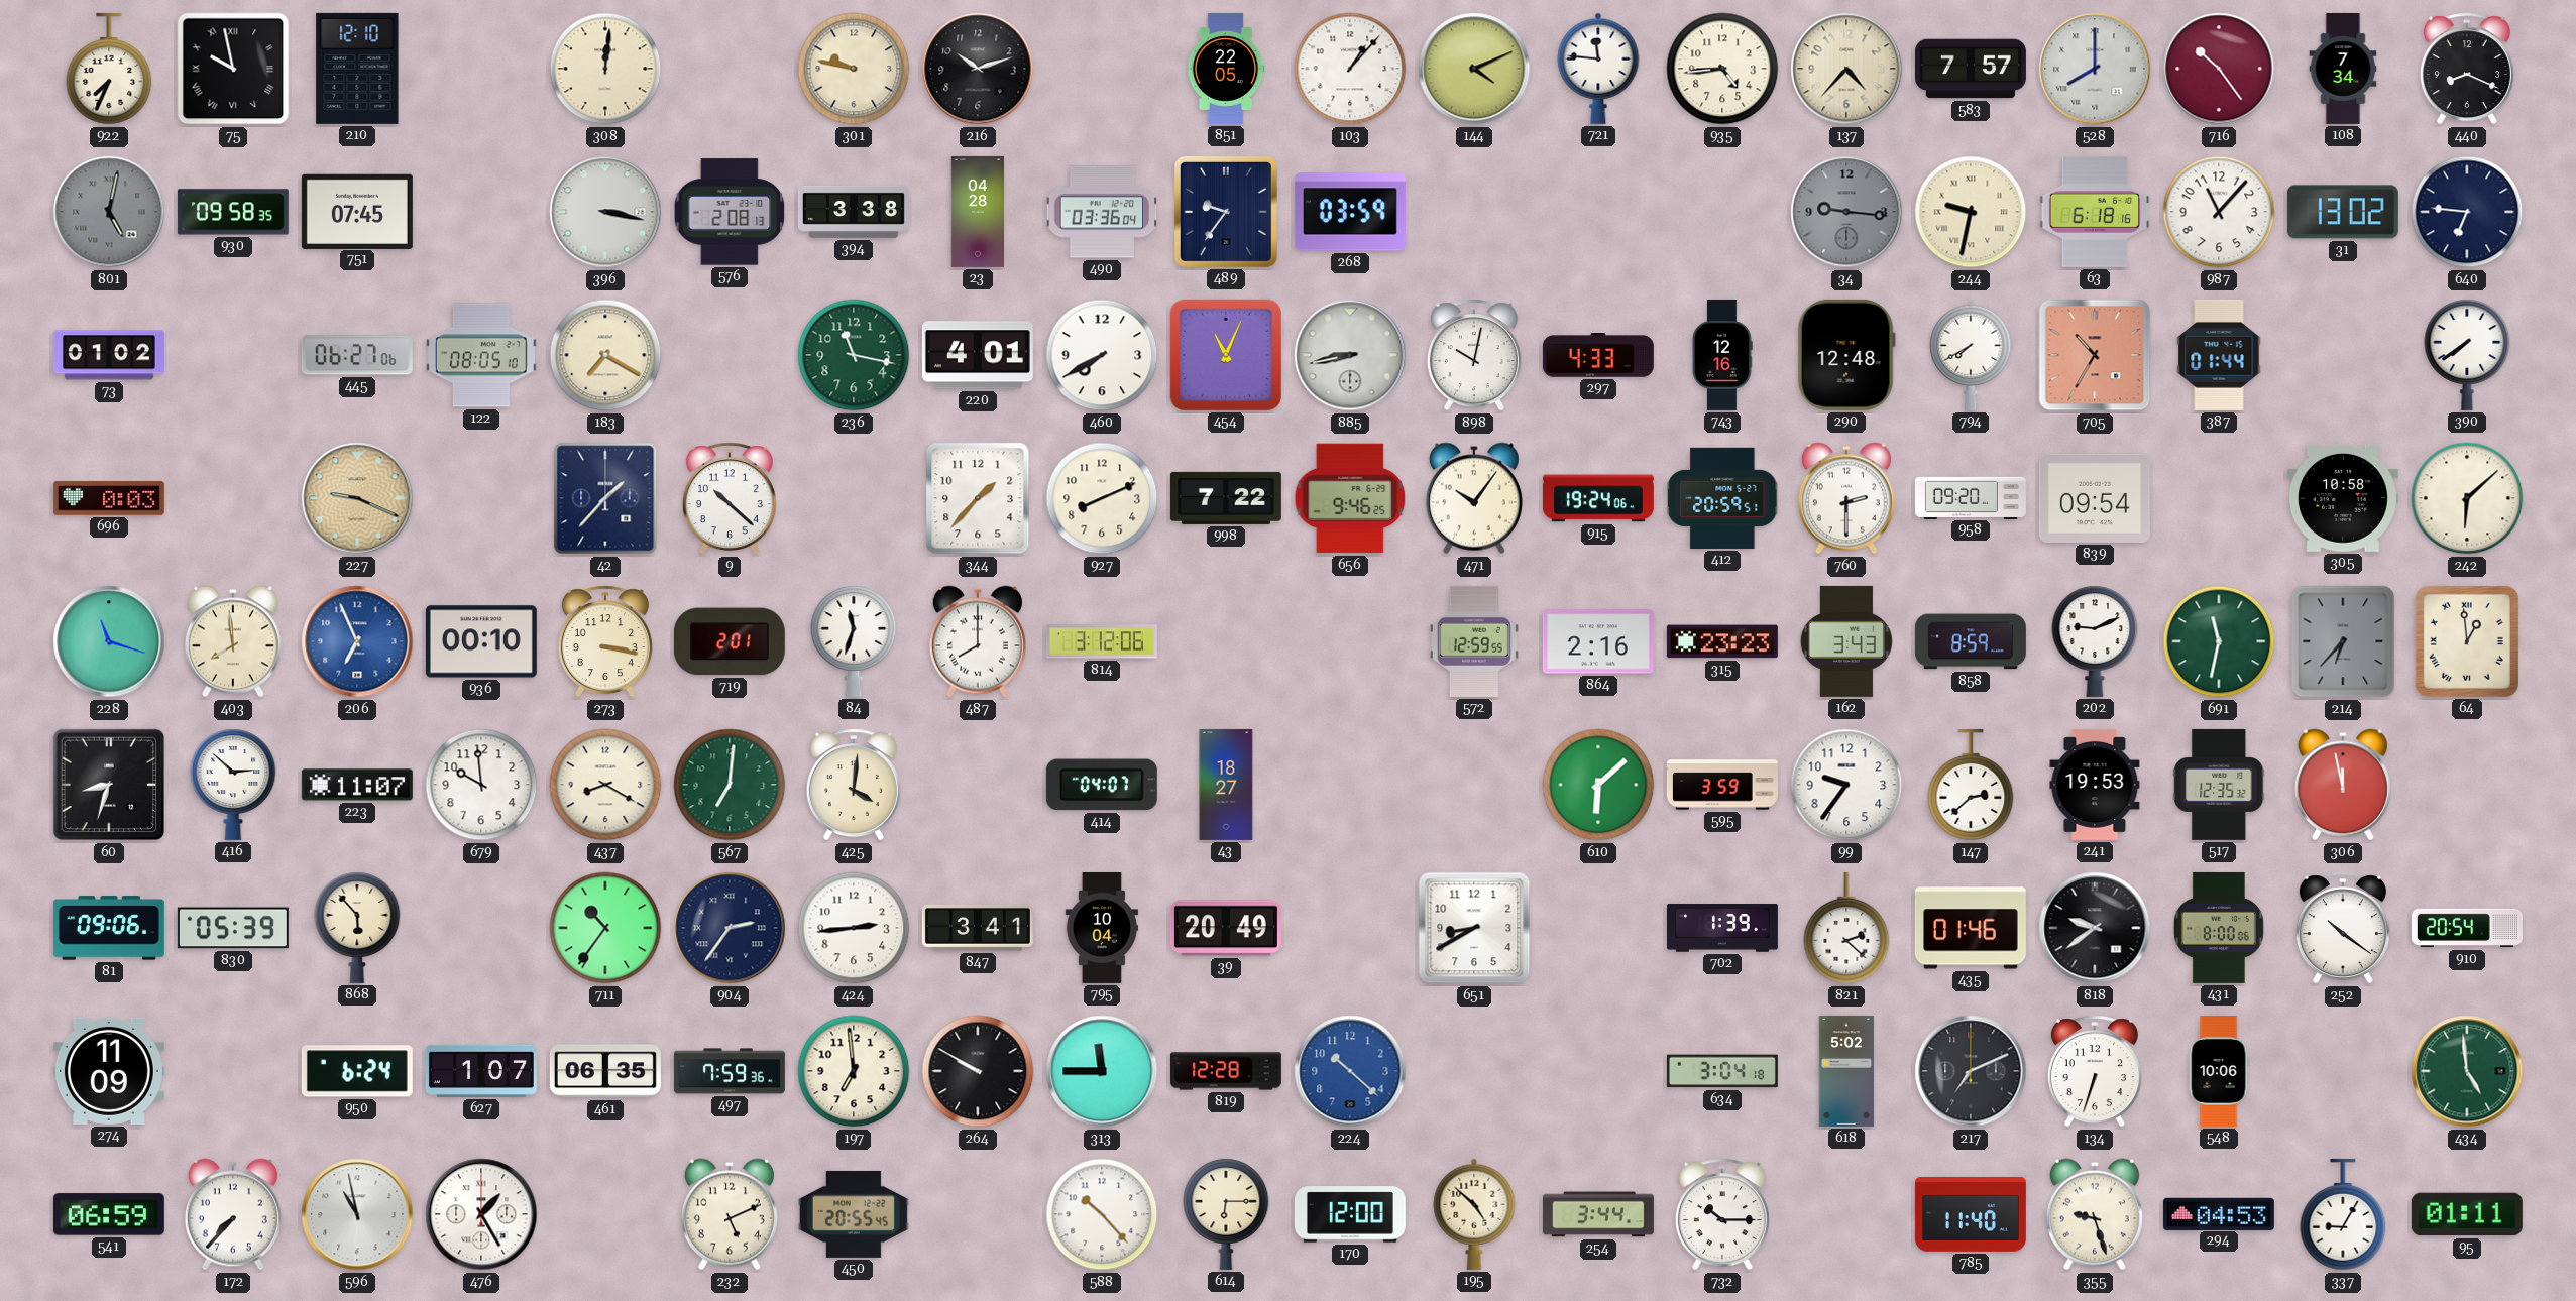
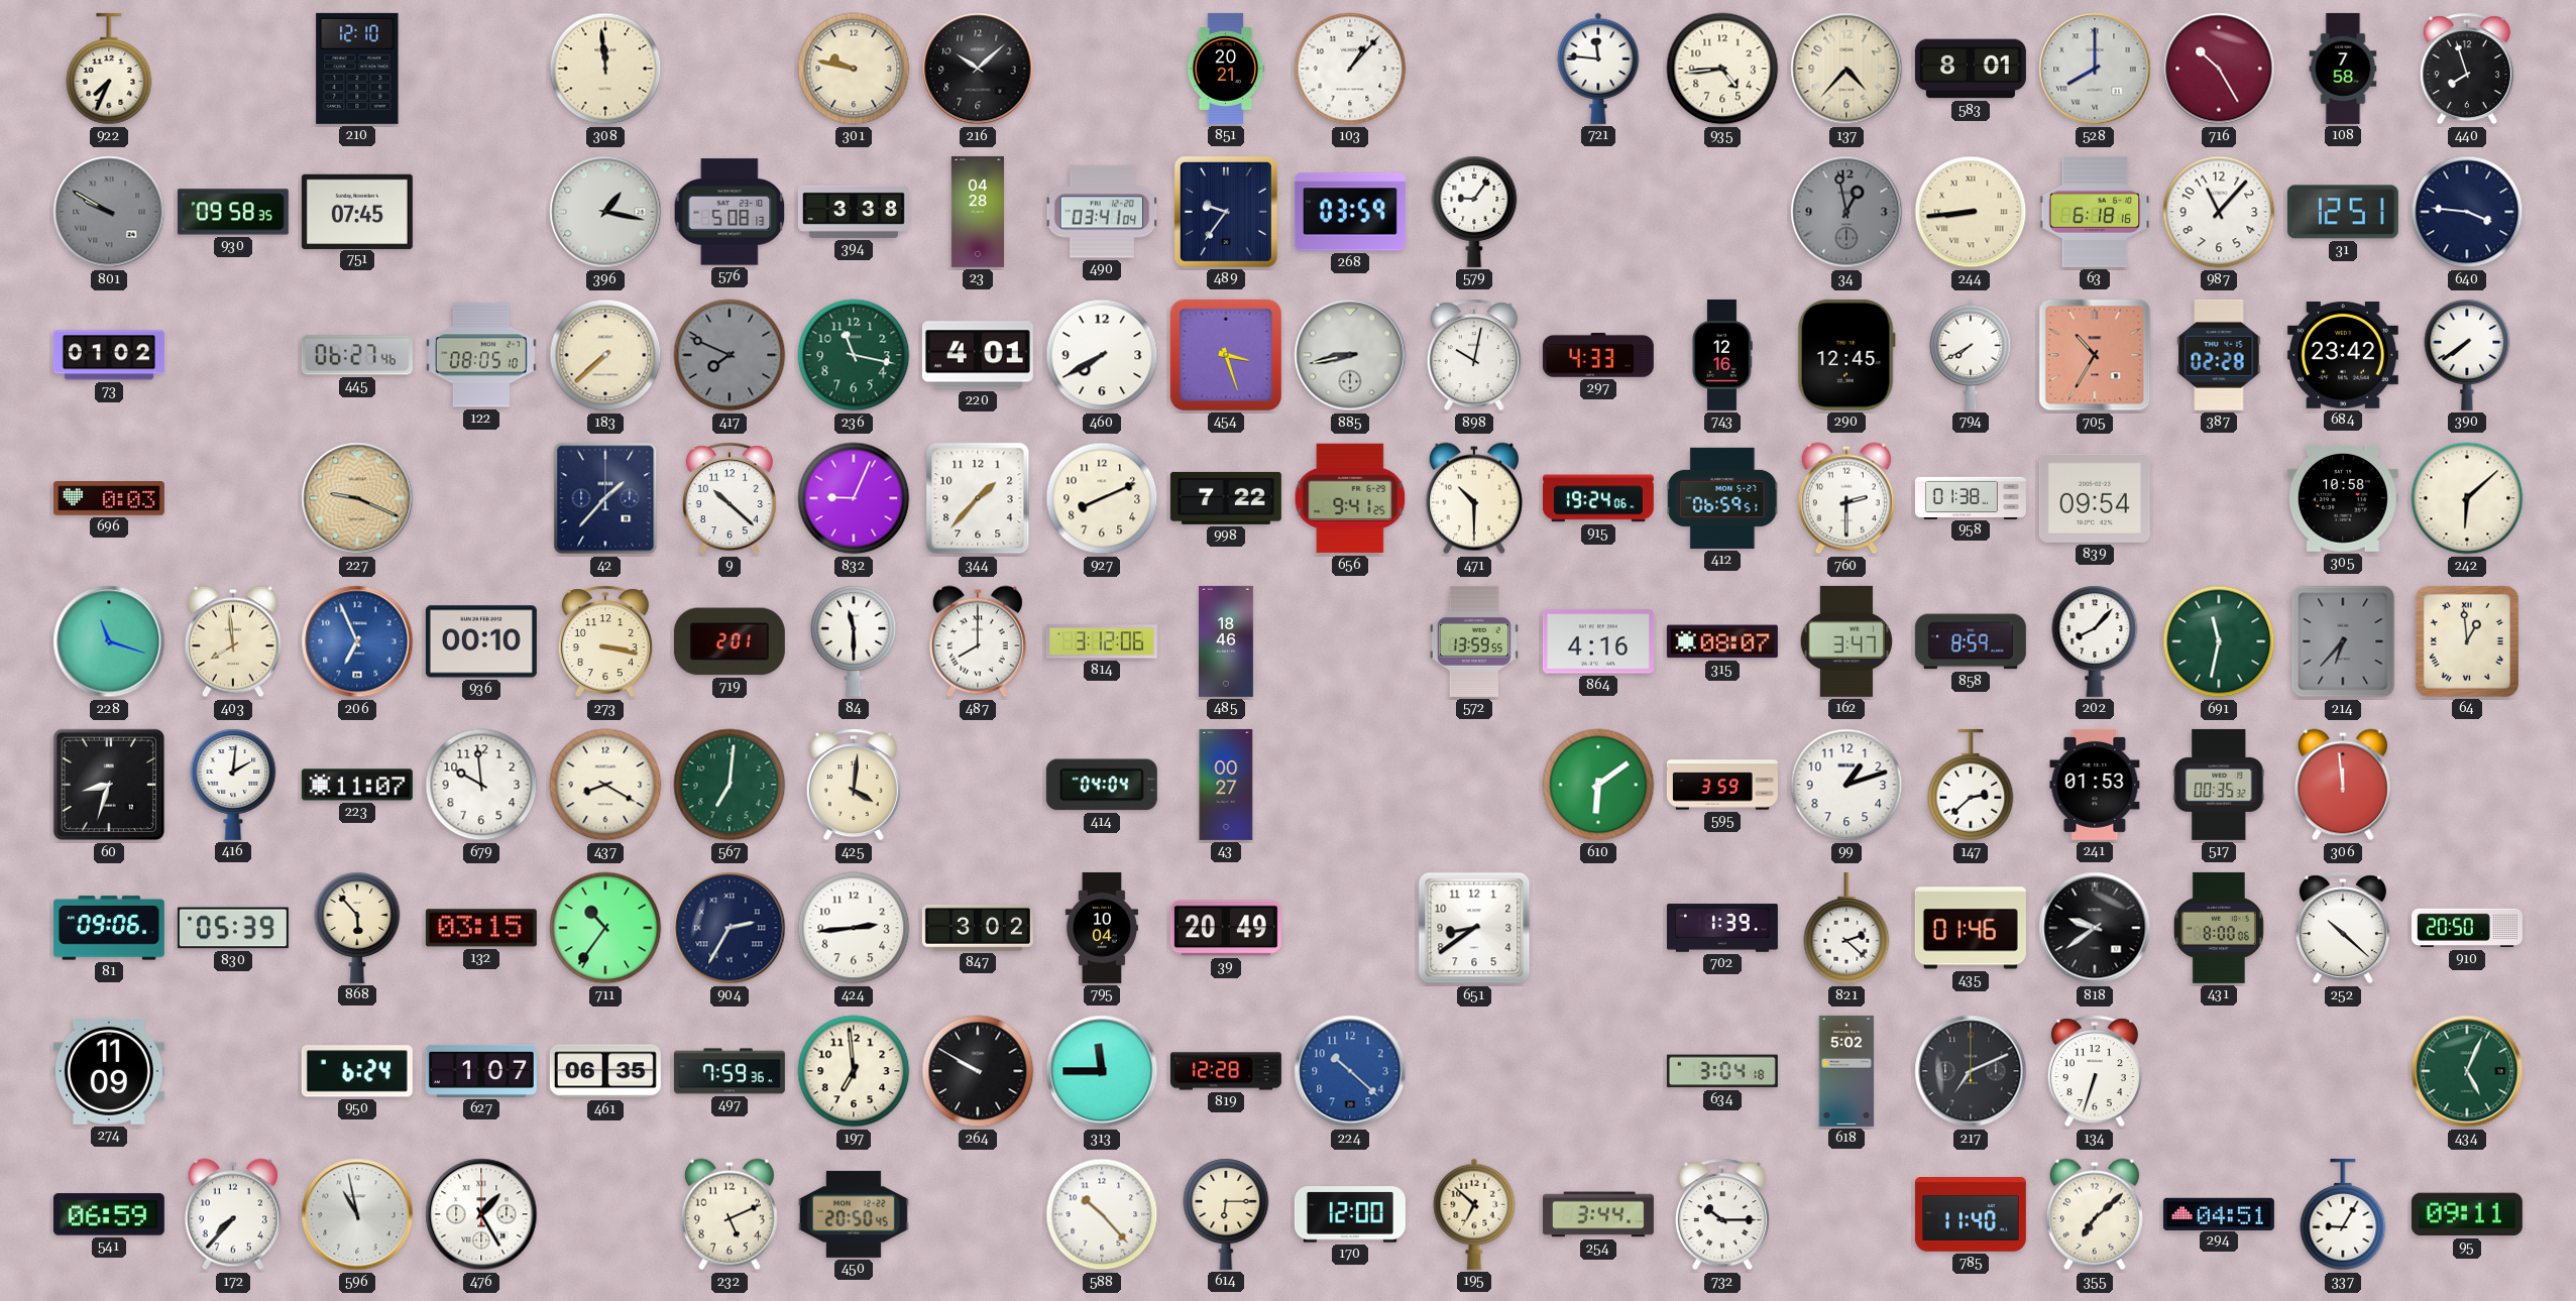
75: 9:58 -> none
308: 12:01 -> 11:59
216: 10:12 -> 10:08
851: 22:05 -> 20:21
144: 4:11 -> none
583: 7:57 -> 8:01
716: 10:24 -> 10:25
108: 7:34 -> 7:58
440: 8:19 -> 7:57
801: 5:02 -> 9:50
396: 3:17 -> 1:17
576: 2:08 -> 5:08
490: 03:36 -> 03:41
579: none -> 9:06
34: 9:16 -> 12:58
244: 9:32 -> 8:44
31: 13:02 -> 12:51
640: 6:46 -> 3:46
445: 06:27:06 -> 06:27:46
183: 7:20 -> 7:38
417: none -> 7:49
454: 11:04 -> 3:27
290: 12:48 -> 12:45
387: 01:44 -> 02:28
684: none -> 23:42
832: none -> 9:04
656: 9:46 -> 9:41
471: 10:06 -> 10:30
412: 20:59 -> 06:59
958: 09:20 -> 01:38
84: 11:33 -> 11:30
485: none -> 18:46
572: 12:59 -> 13:59
864: 2:16 -> 4:16
315: 23:23 -> 08:07
162: 3:43 -> 3:47
202: 9:11 -> 8:07
416: 2:52 -> 2:01
414: 04:07 -> 04:04
43: 18:27 -> 00:27
610: 6:08 -> 6:09
99: 9:36 -> 1:12
241: 19:53 -> 01:53
517: 12:35 -> 00:35
306: 11:58 -> 11:59
132: none -> 03:15
904: 2:36 -> 2:35
847: 3:41 -> 3:02
651: 8:40 -> 8:39
252: 10:21 -> 10:22
910: 20:54 -> 20:50
548: 10:06 -> none
434: 4:59 -> 5:04
450: 20:55 -> 20:50
195: 4:52 -> 6:52
355: 9:27 -> 7:08
294: 04:53 -> 04:51
95: 01:11 -> 09:11
